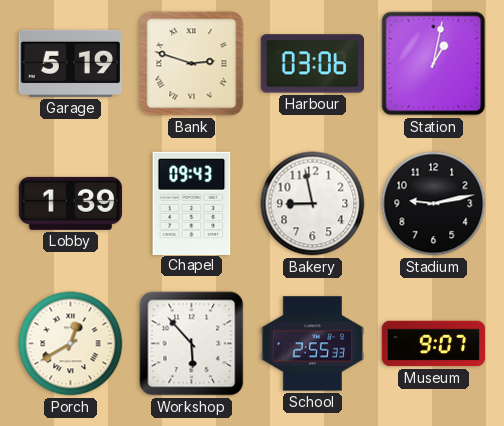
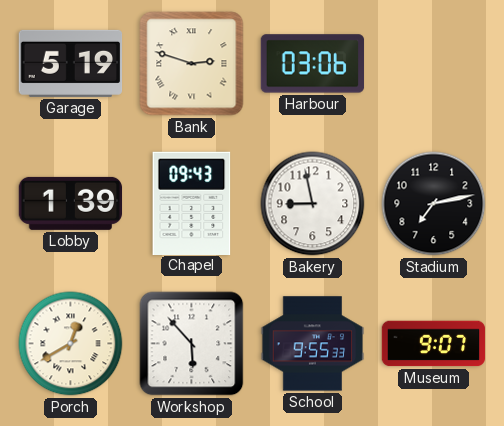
Station: 1:02 -> none
Stadium: 9:13 -> 7:13
School: 2:55 -> 9:55
